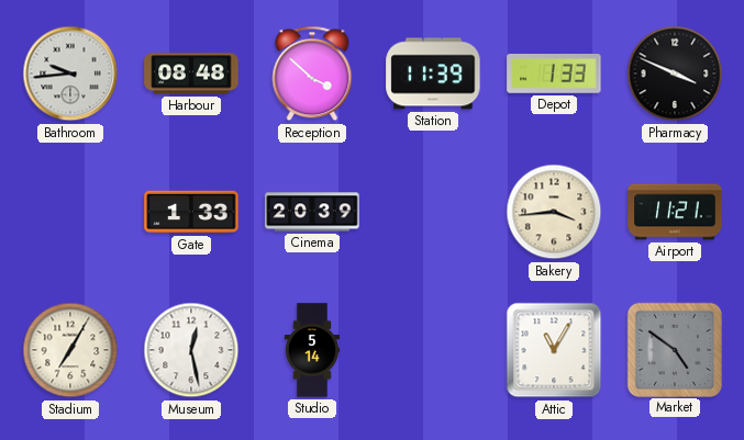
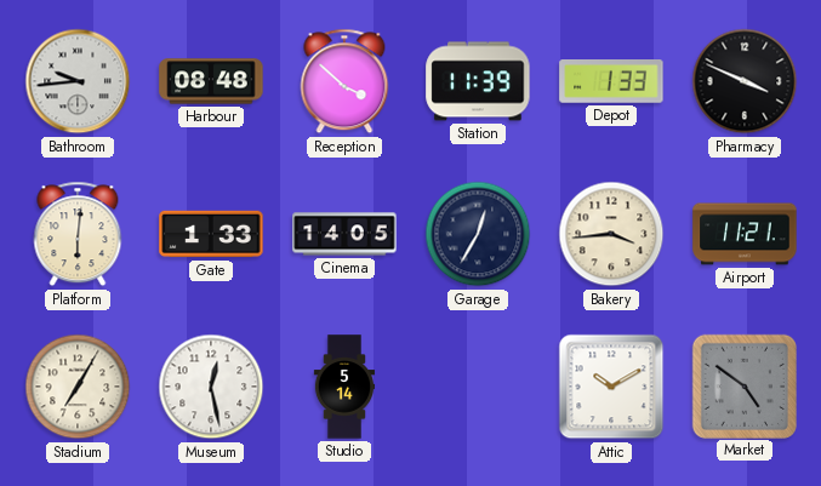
Platform: none -> 6:01
Cinema: 20:39 -> 14:05
Garage: none -> 12:35
Attic: 11:05 -> 10:10
